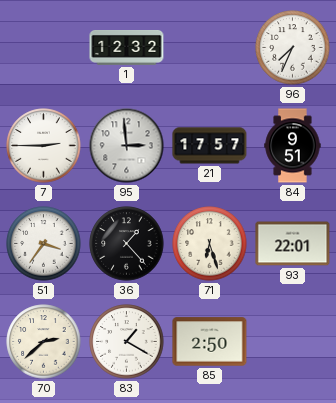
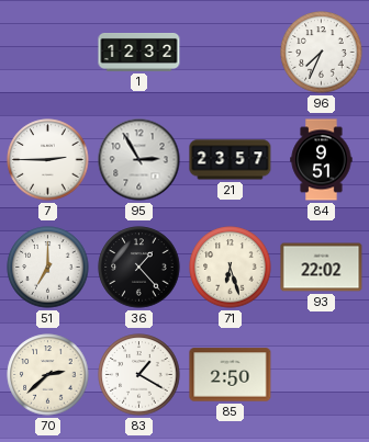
95: 2:59 -> 2:55
21: 17:57 -> 23:57
51: 3:36 -> 7:00
93: 22:01 -> 22:02
